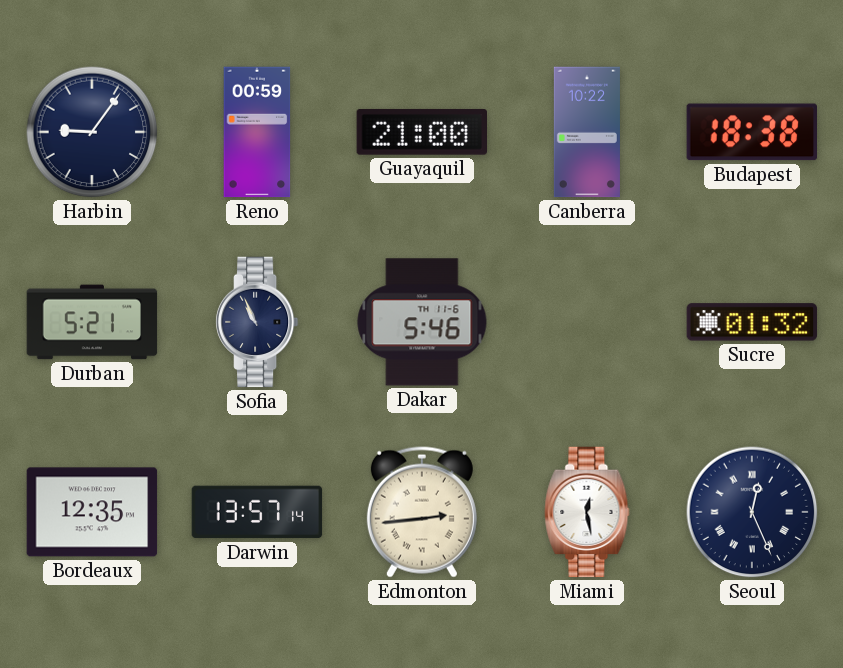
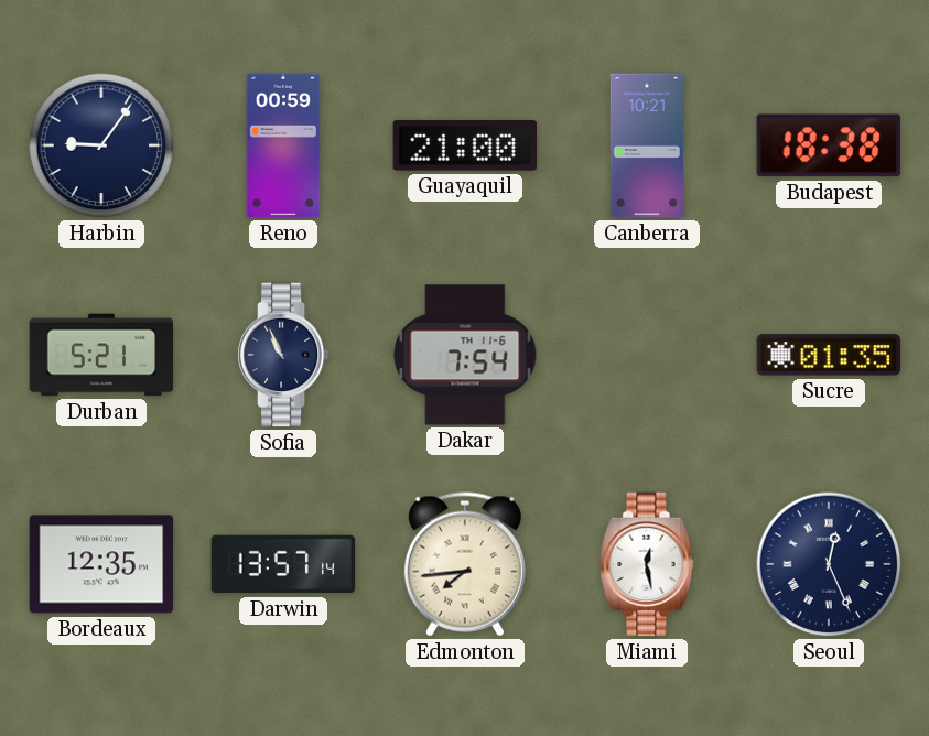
Canberra: 10:22 -> 10:21
Dakar: 5:46 -> 7:54
Sucre: 01:32 -> 01:35
Edmonton: 2:44 -> 7:44
